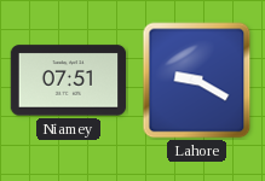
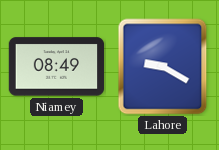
Niamey: 07:51 -> 08:49
